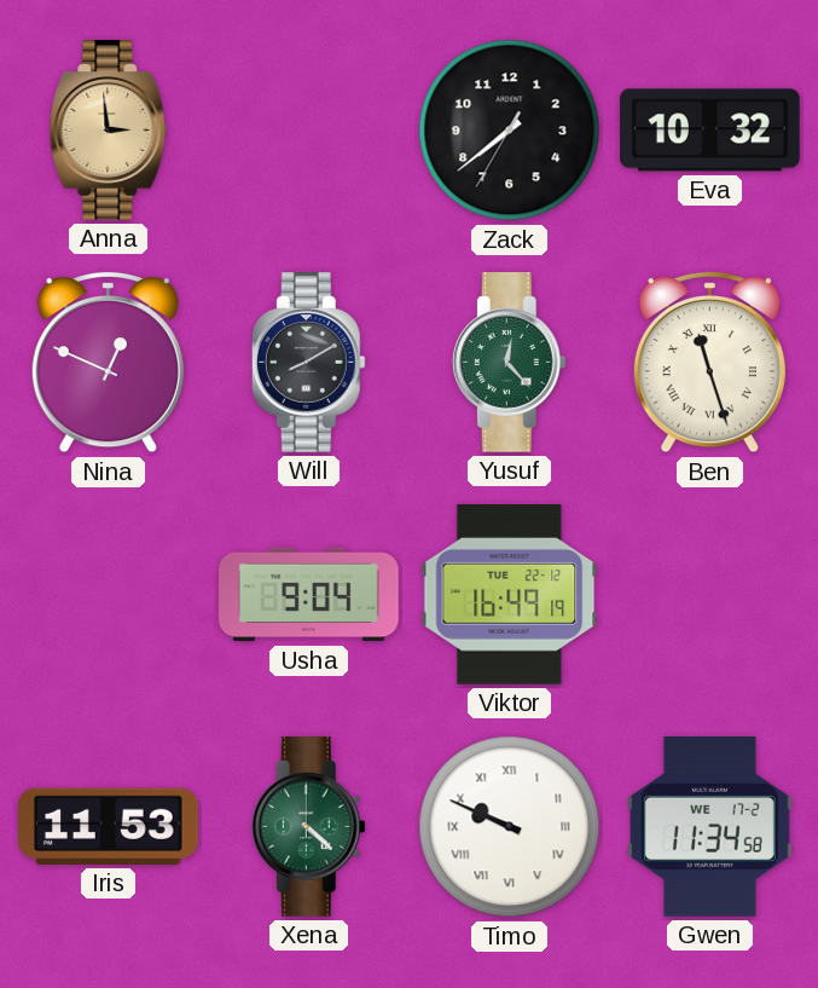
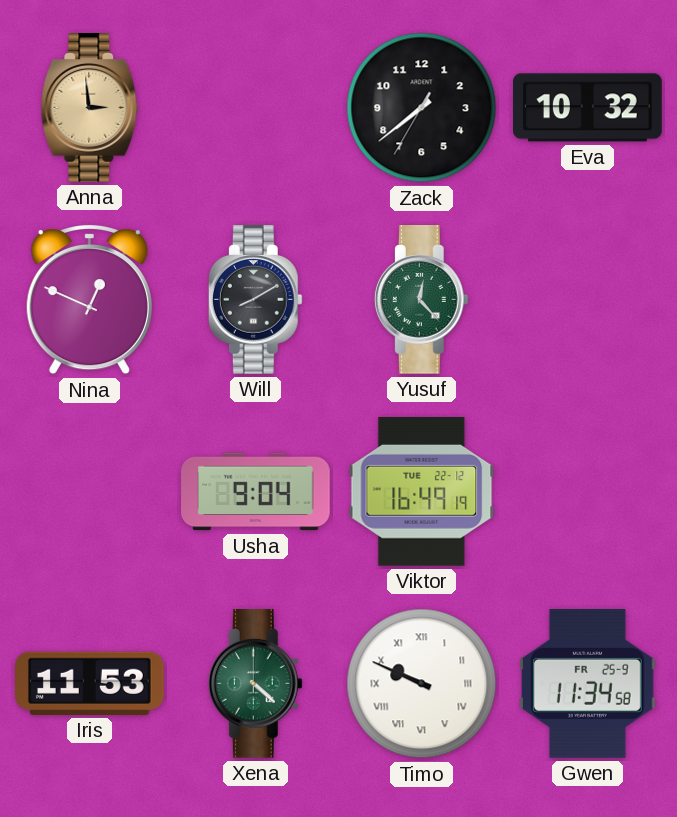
Ben: 11:27 -> none
Gwen date: WE 17-2 -> FR 25-9
